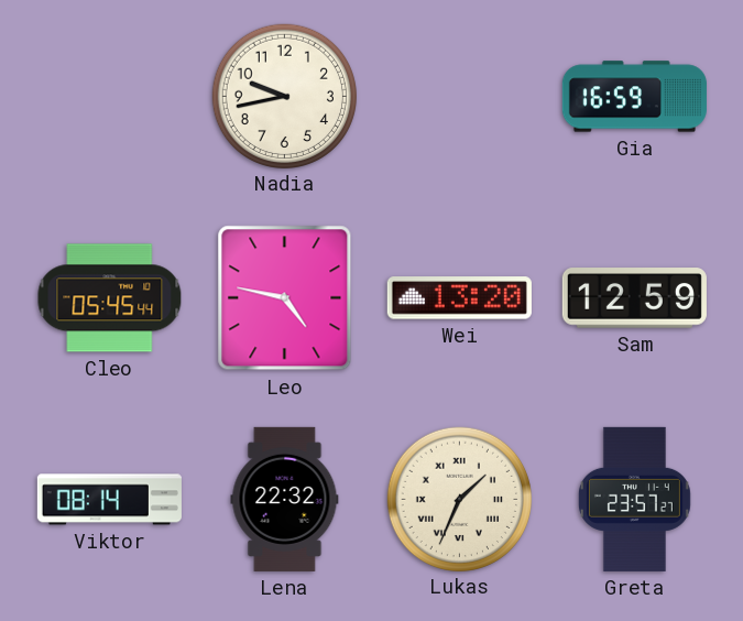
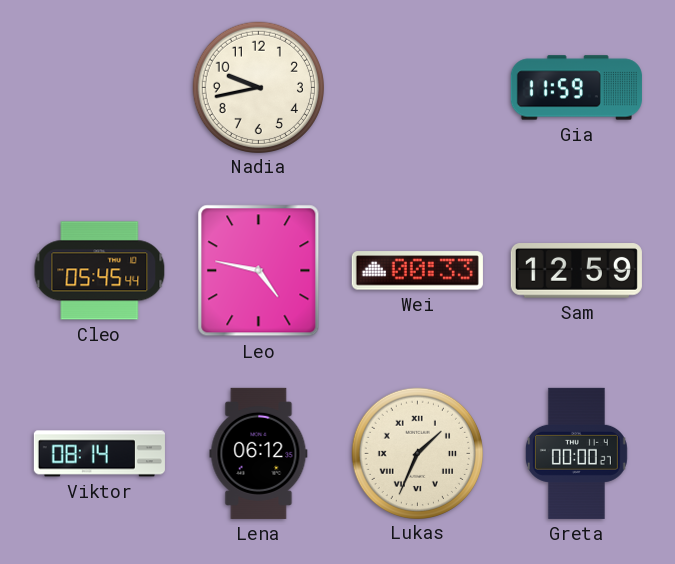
Gia: 16:59 -> 11:59
Wei: 13:20 -> 00:33
Lena: 22:32 -> 06:12
Greta: 23:57 -> 00:00
